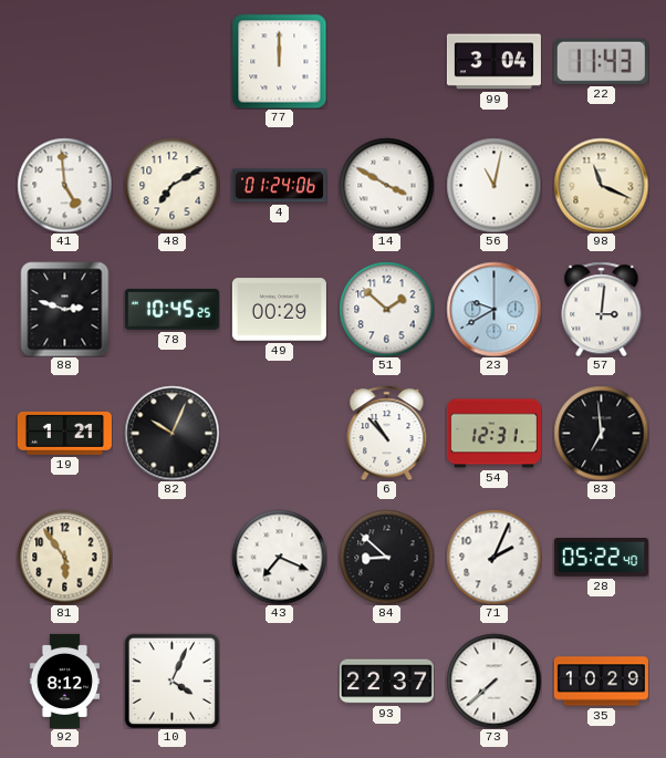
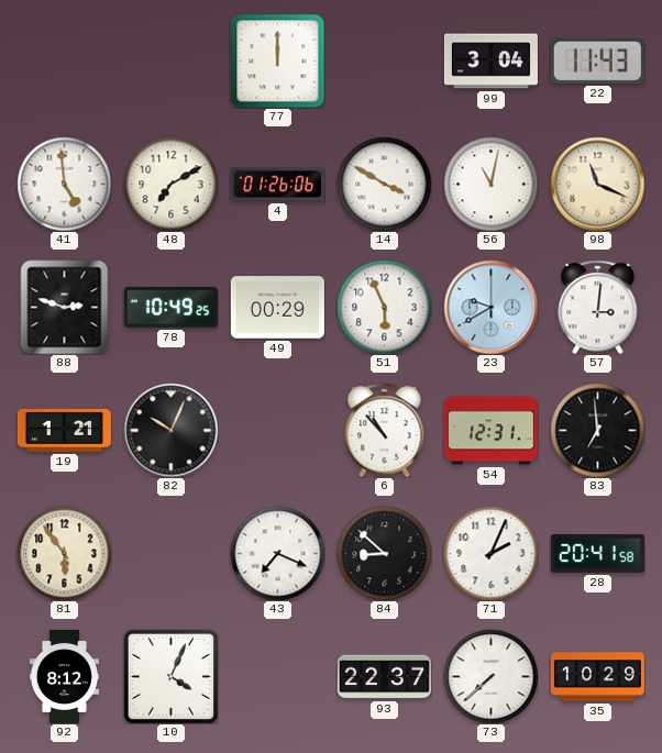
4: 01:24 -> 01:26
78: 10:45 -> 10:49
51: 1:52 -> 5:56
28: 05:22 -> 20:41
